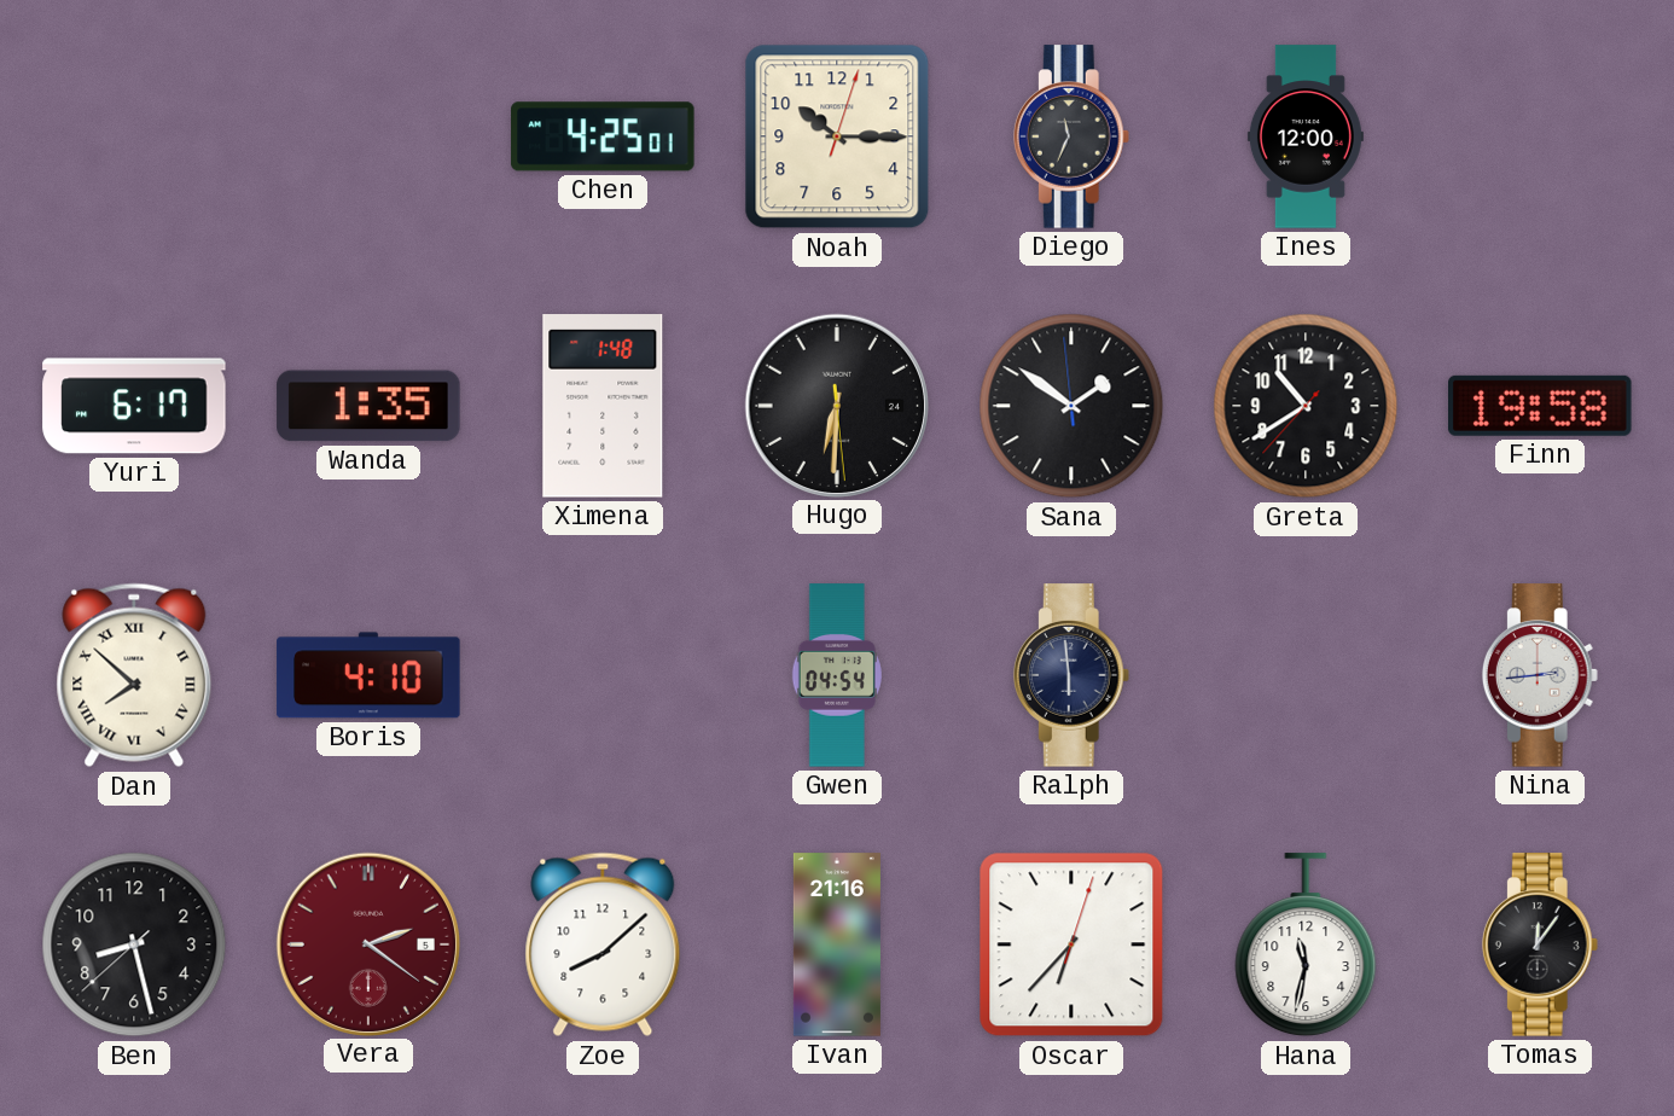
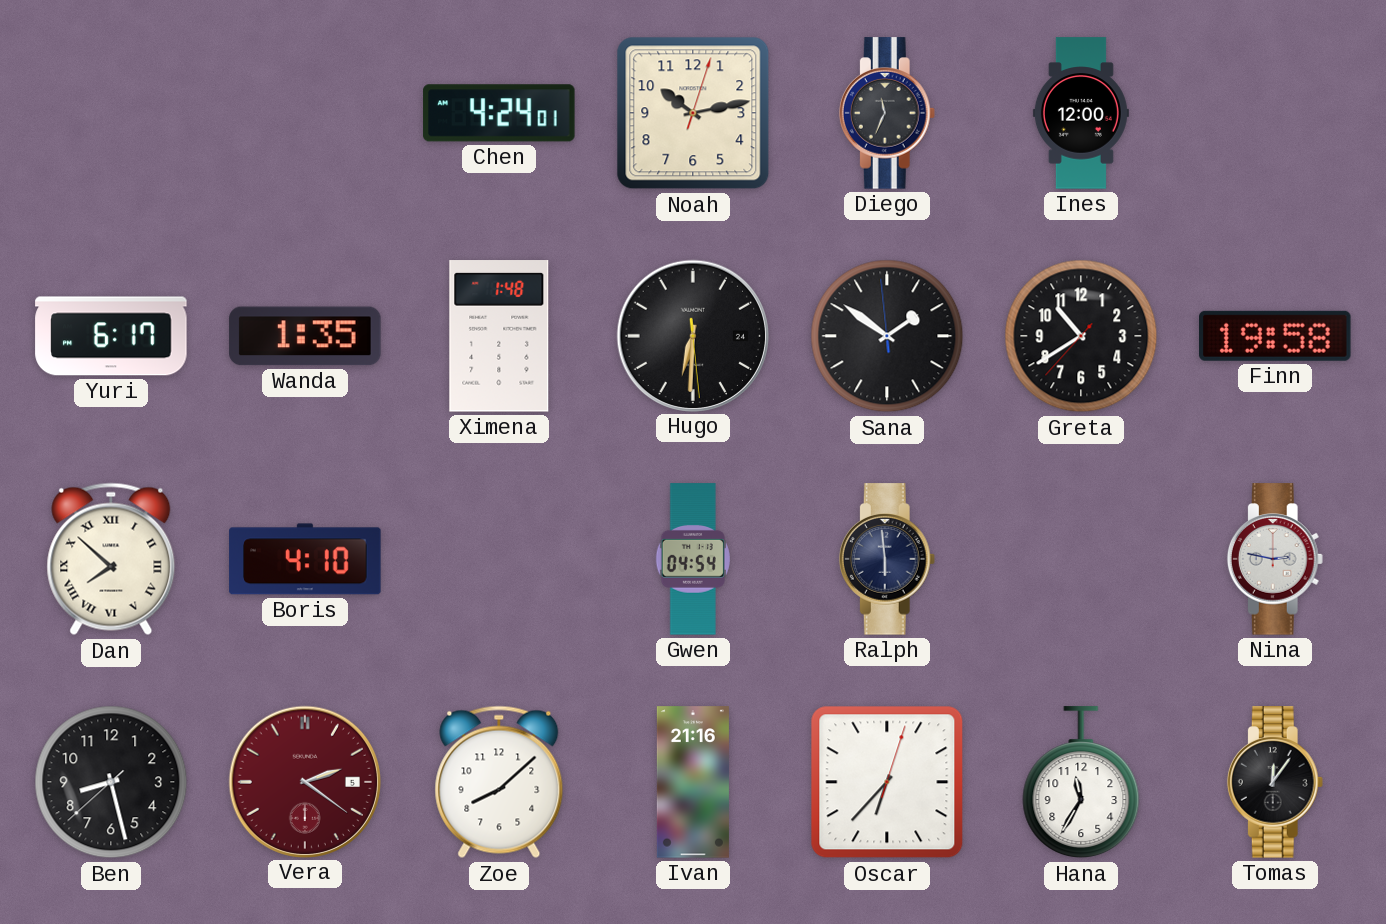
Chen: 4:25 -> 4:24
Noah: 10:15 -> 10:13
Nina: 2:44 -> 2:47
Hana: 11:32 -> 11:35
